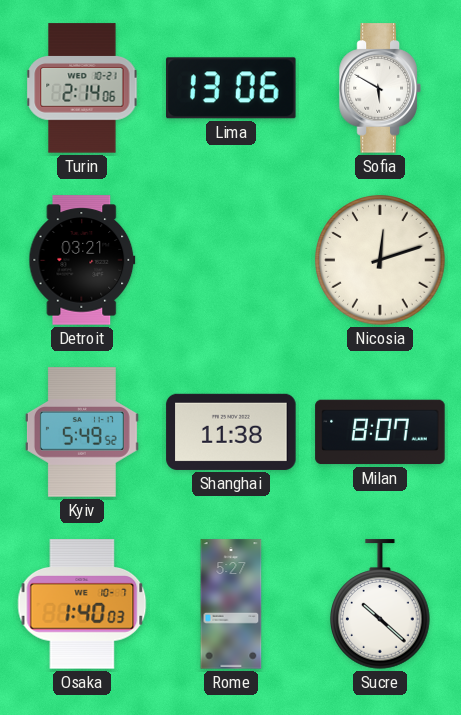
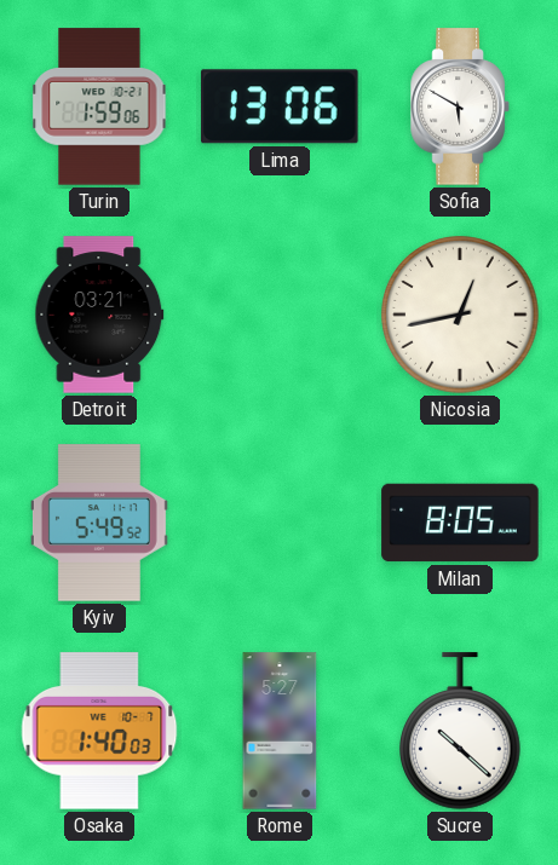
Turin: 2:14 -> 1:59
Nicosia: 12:12 -> 12:43
Shanghai: 11:38 -> none
Milan: 8:07 -> 8:05
